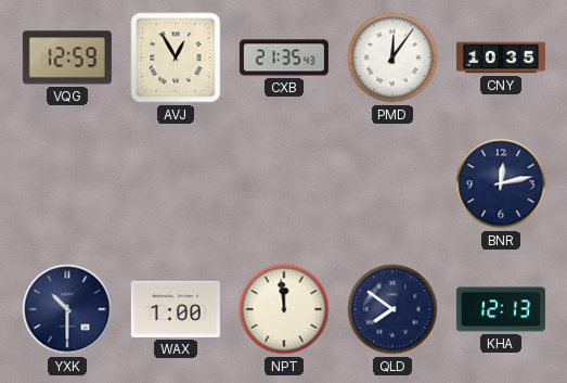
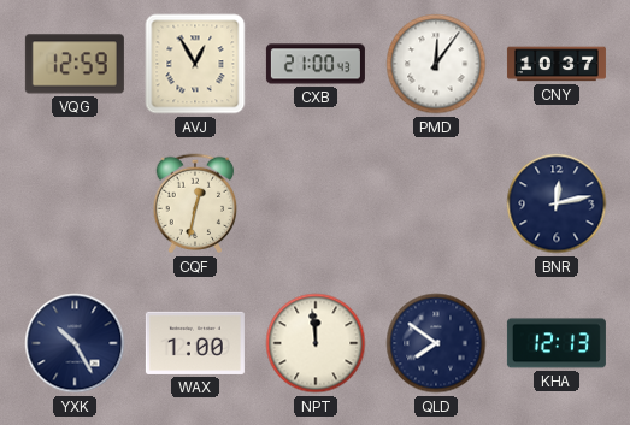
CXB: 21:35 -> 21:00
CNY: 10:35 -> 10:37
CQF: none -> 12:32
YXK: 10:30 -> 10:25
